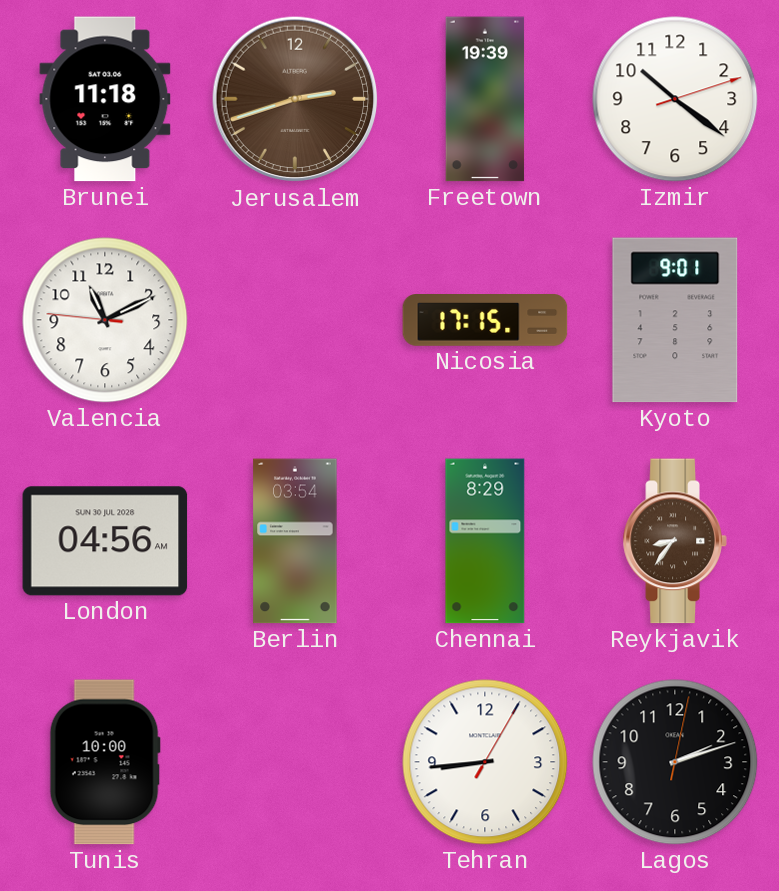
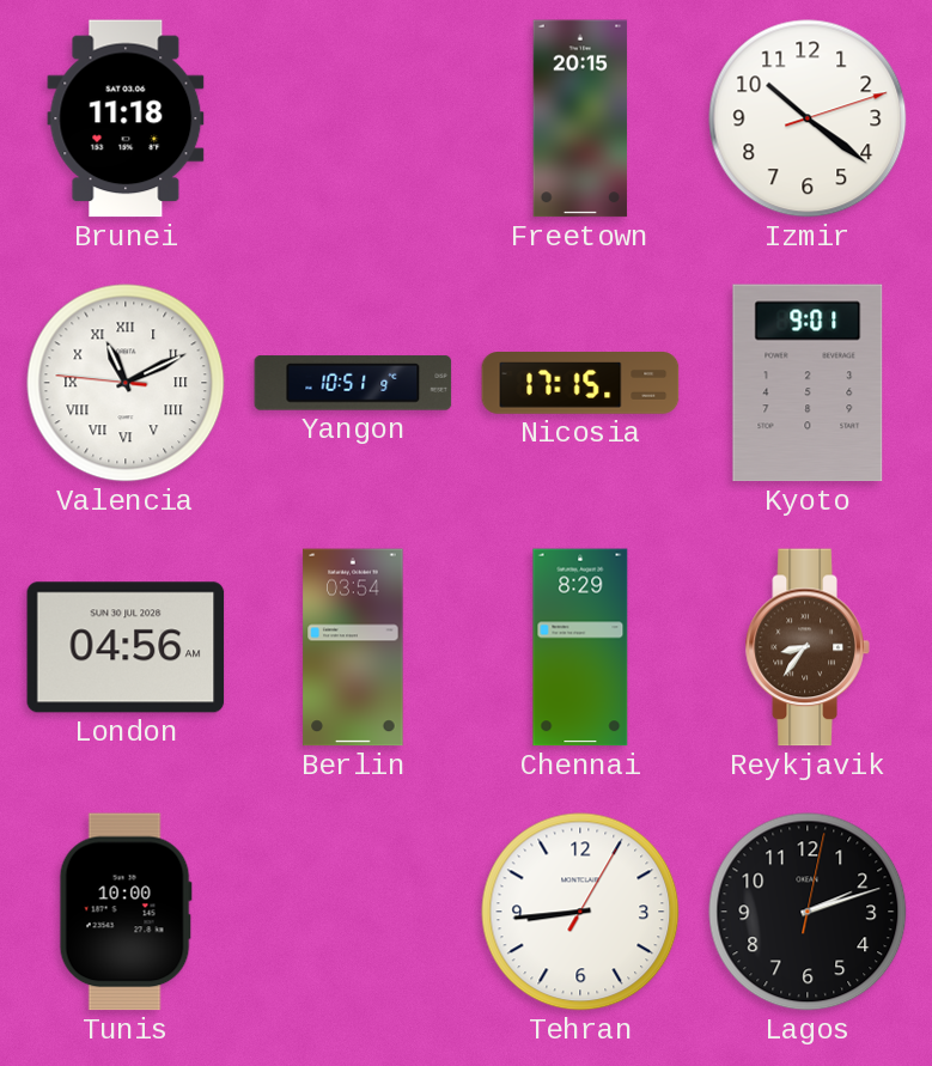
Jerusalem: 2:42 -> none
Freetown: 19:39 -> 20:15
Valencia numerals: Arabic -> Roman
Yangon: none -> 10:51
